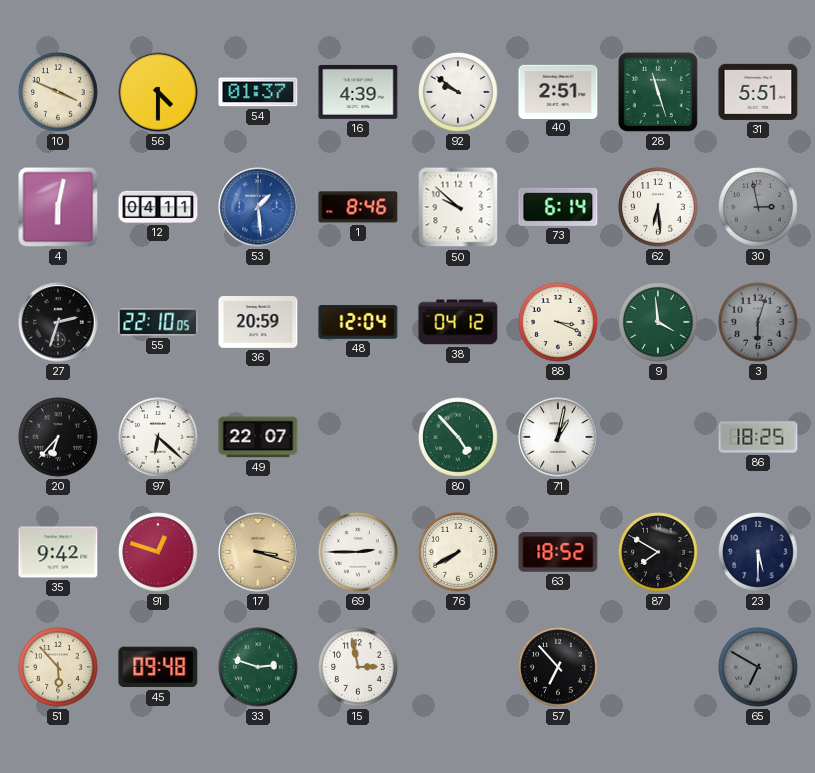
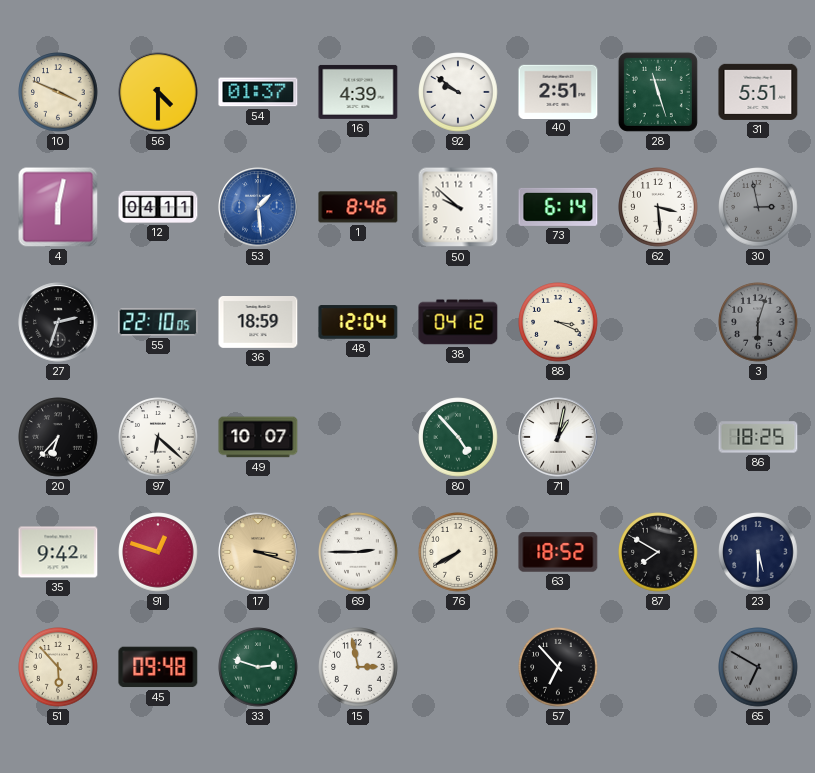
62: 6:29 -> 3:29
36: 20:59 -> 18:59
9: 3:59 -> none
49: 22:07 -> 10:07
